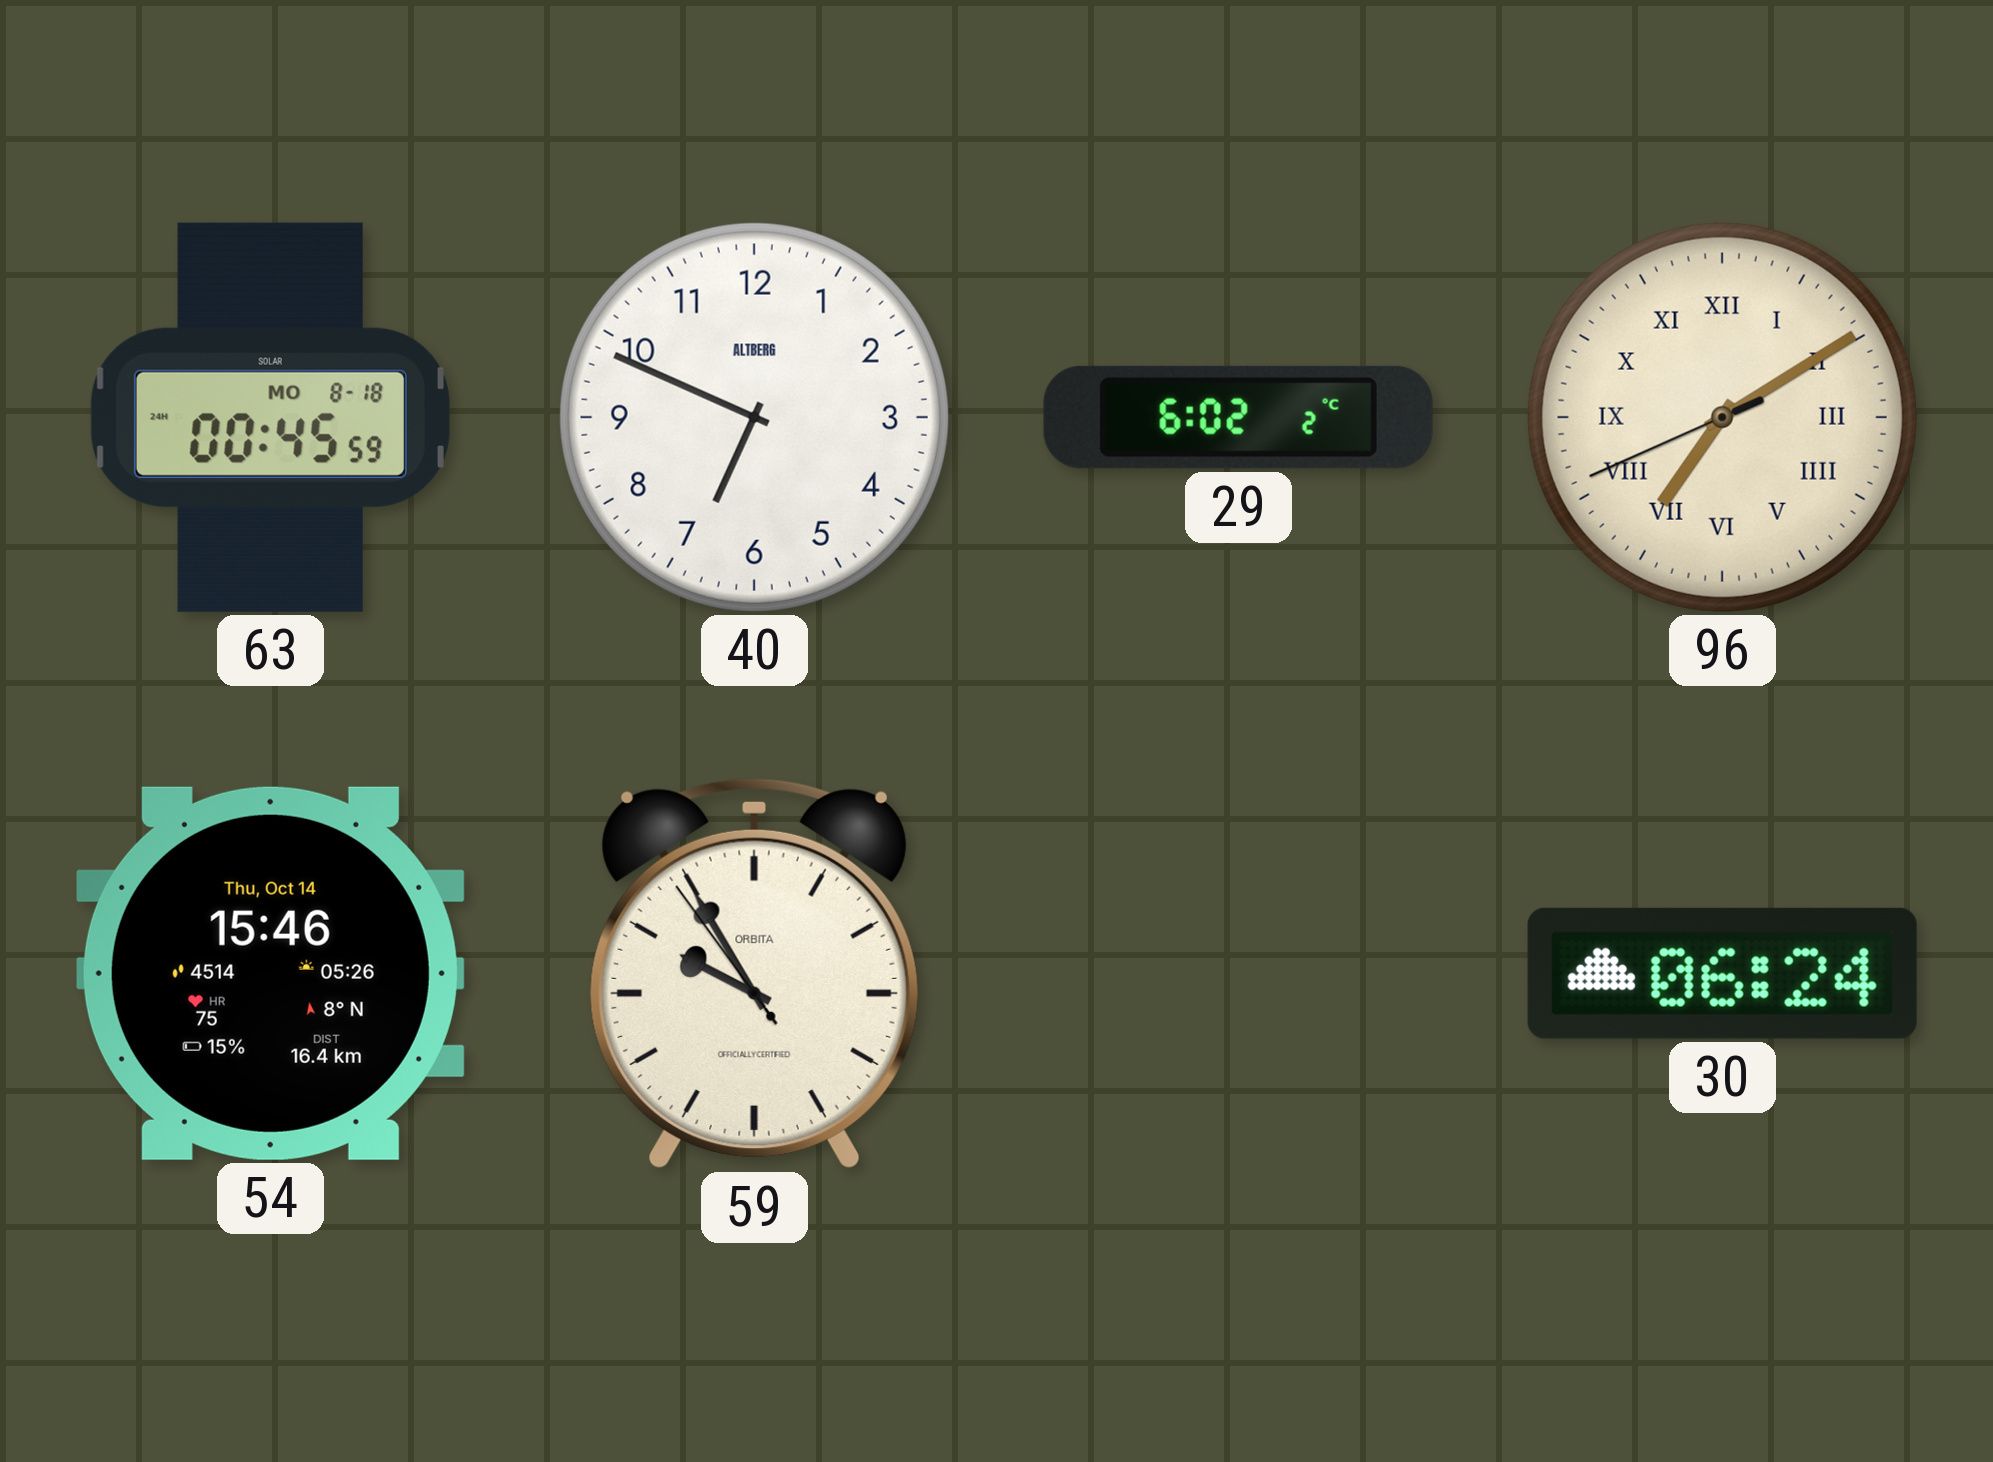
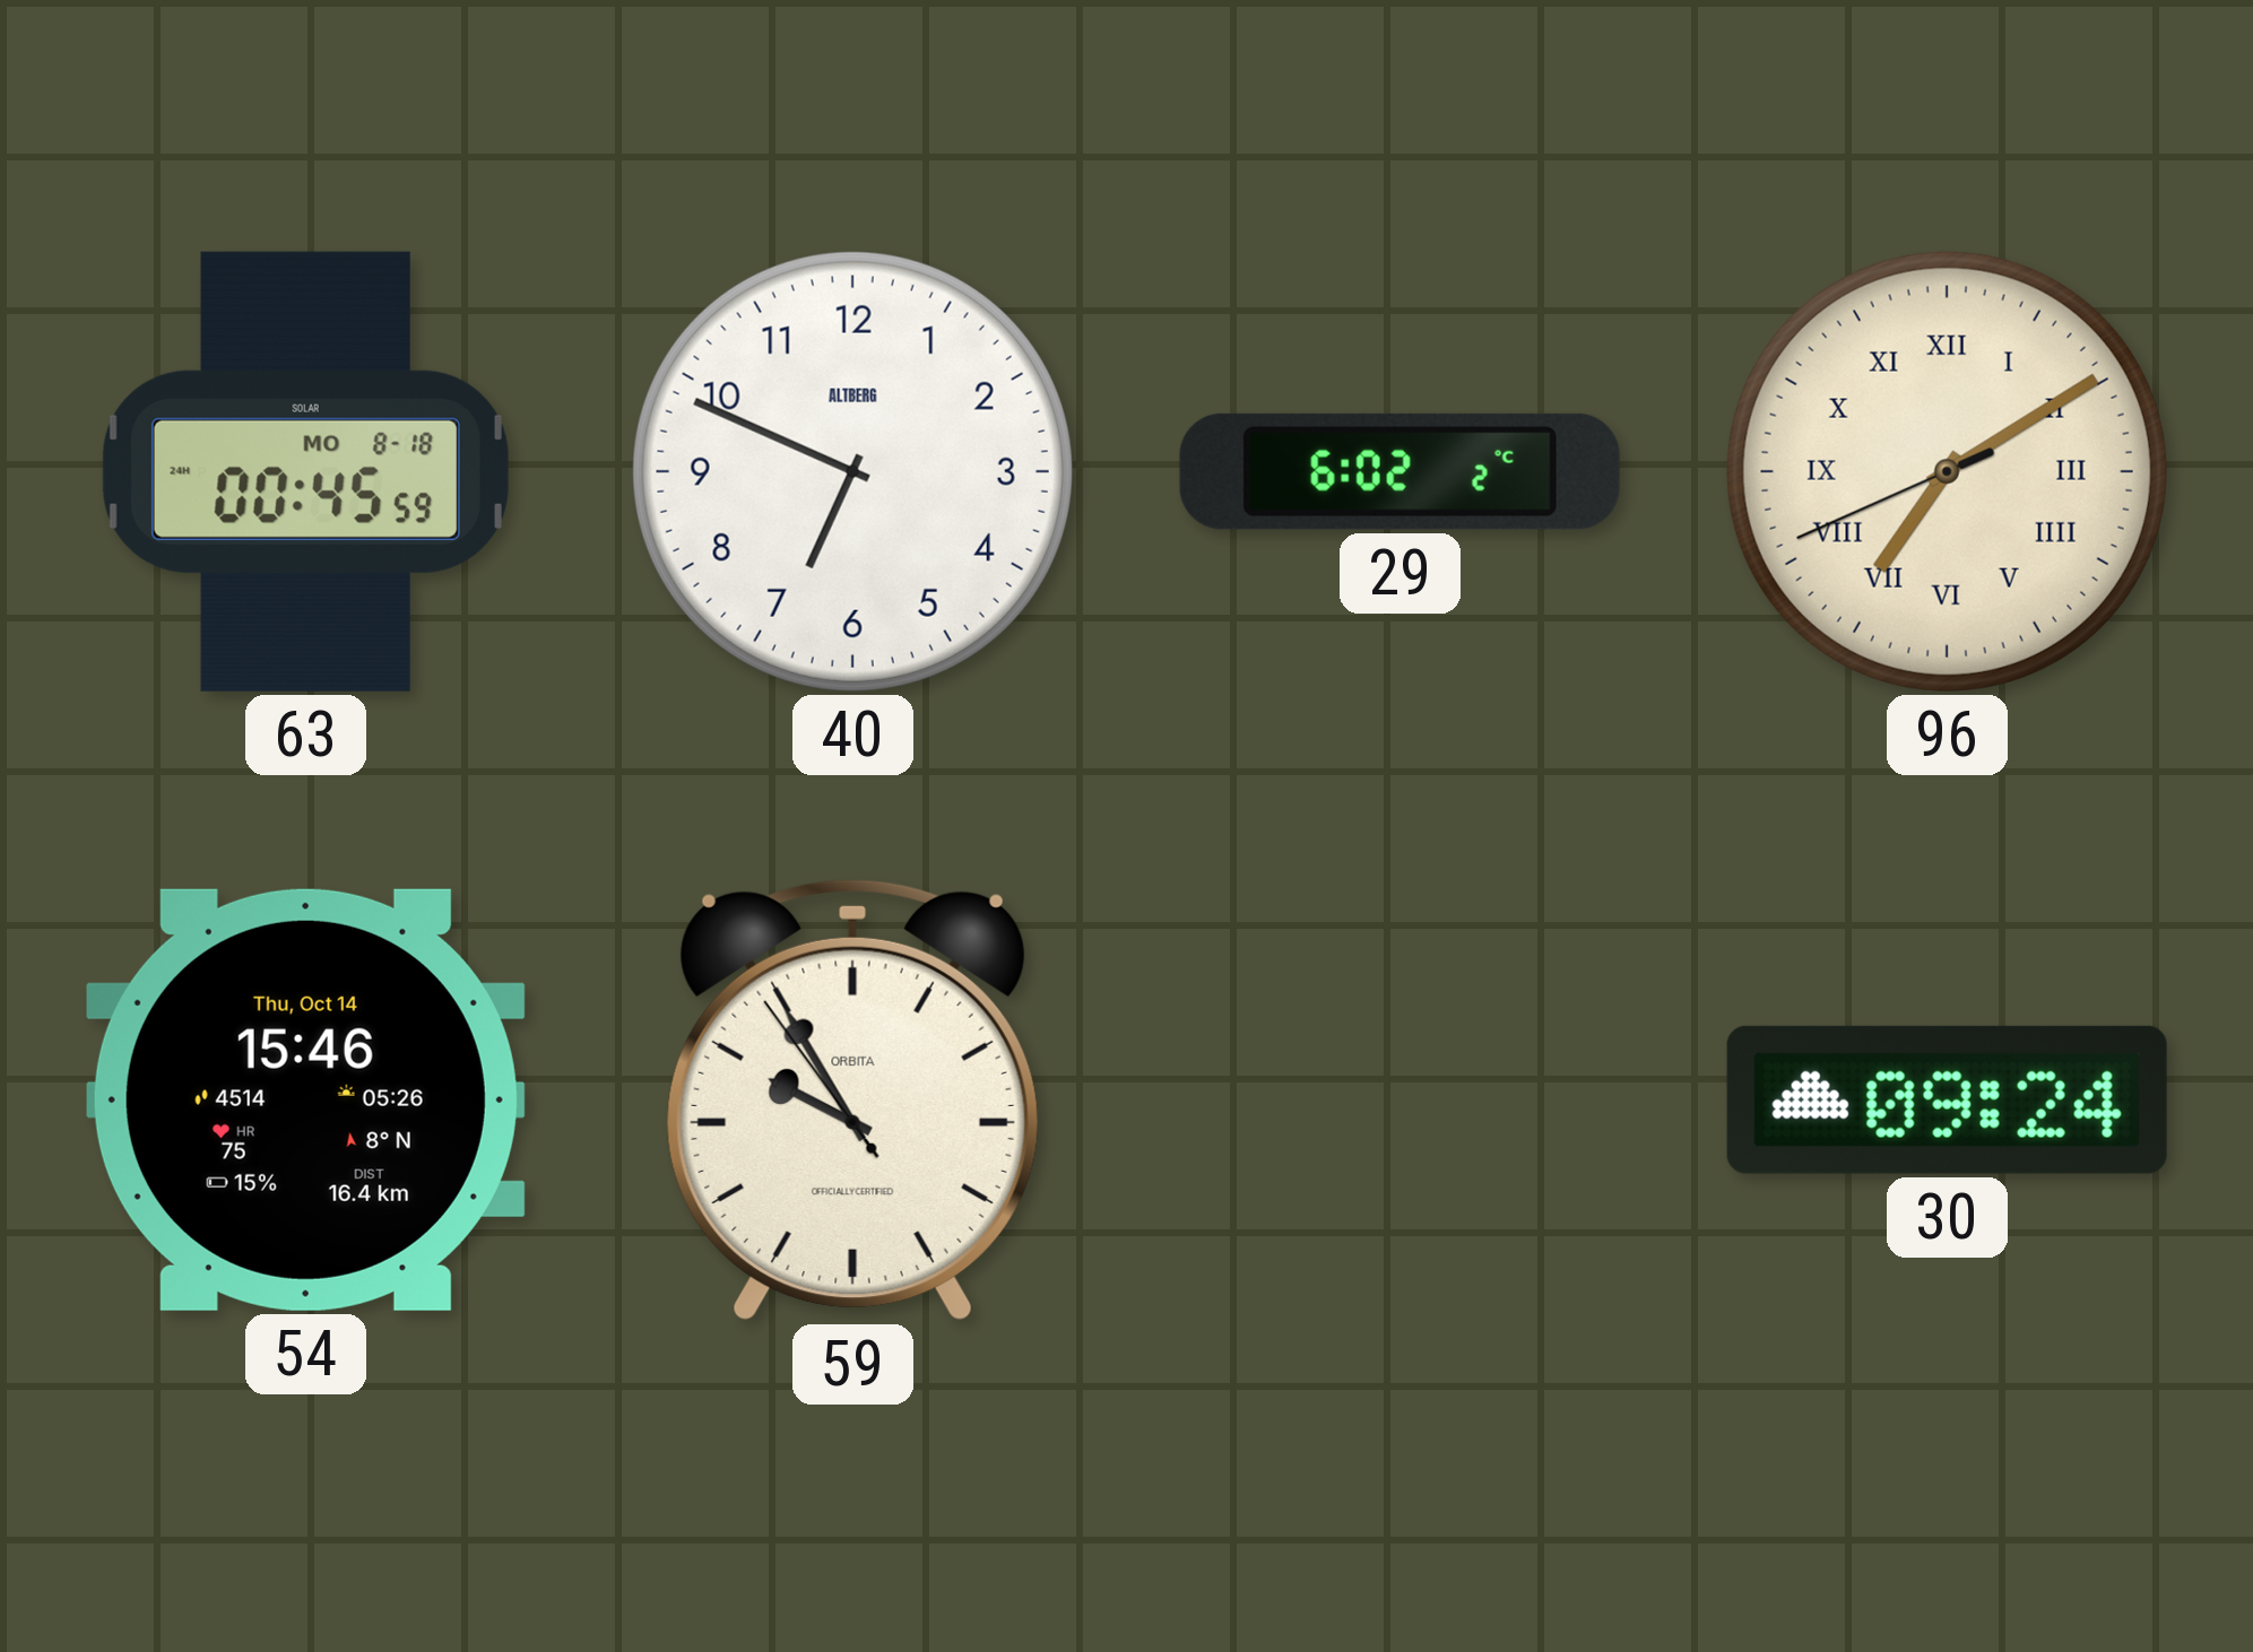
30: 06:24 -> 09:24
